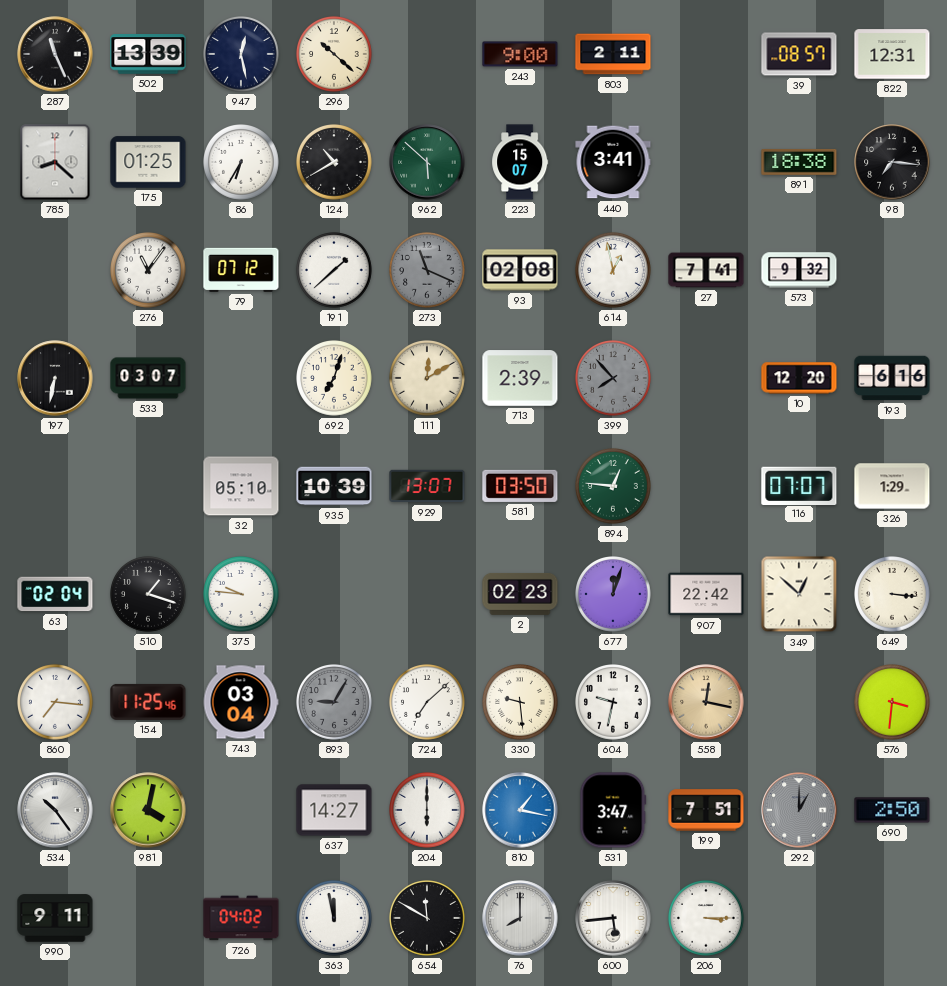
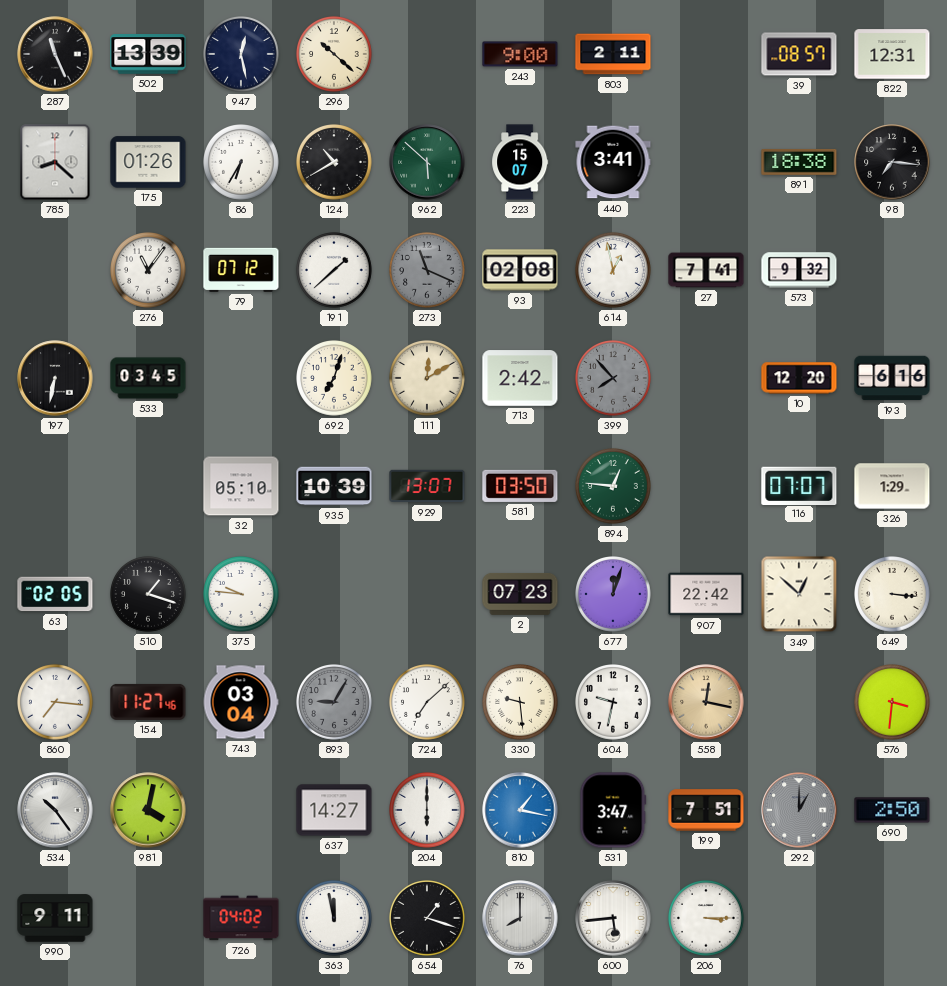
175: 01:25 -> 01:26
533: 03:07 -> 03:45
713: 2:39 -> 2:42
63: 02:04 -> 02:05
2: 02:23 -> 07:23
154: 11:25 -> 11:27
654: 11:50 -> 1:18
